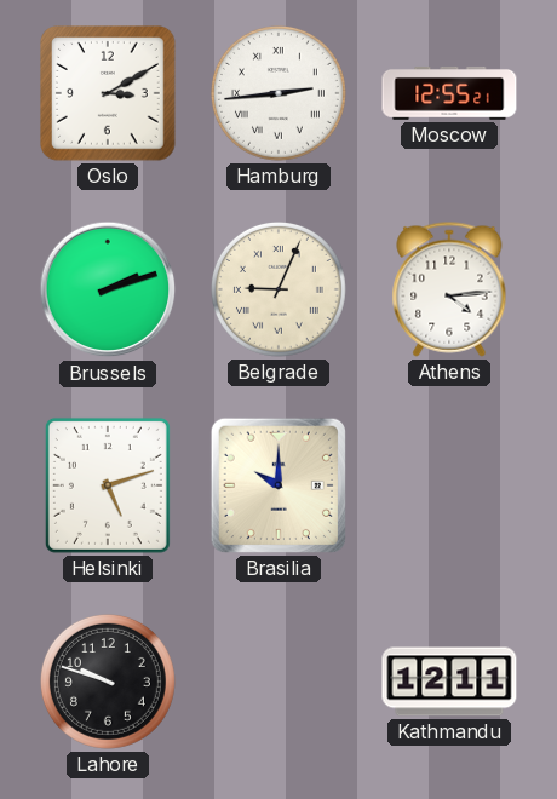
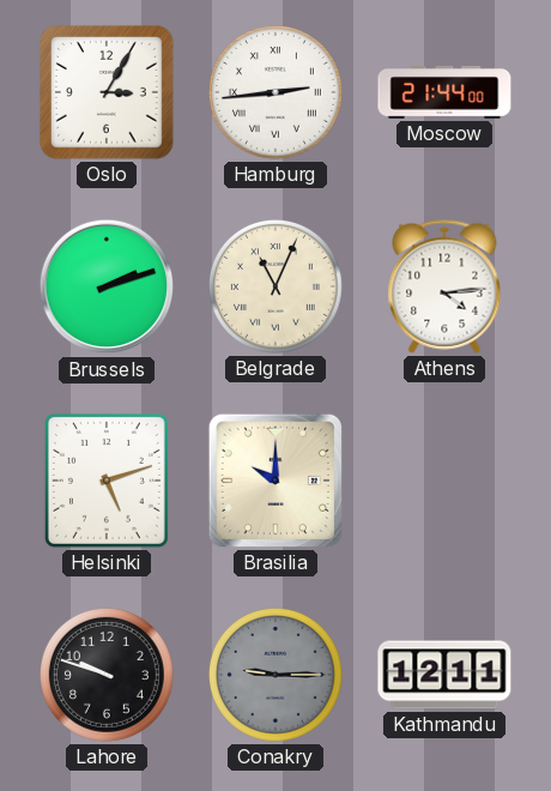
Oslo: 3:10 -> 3:05
Moscow: 12:55 -> 21:44
Belgrade: 9:04 -> 11:04
Conakry: none -> 9:15
